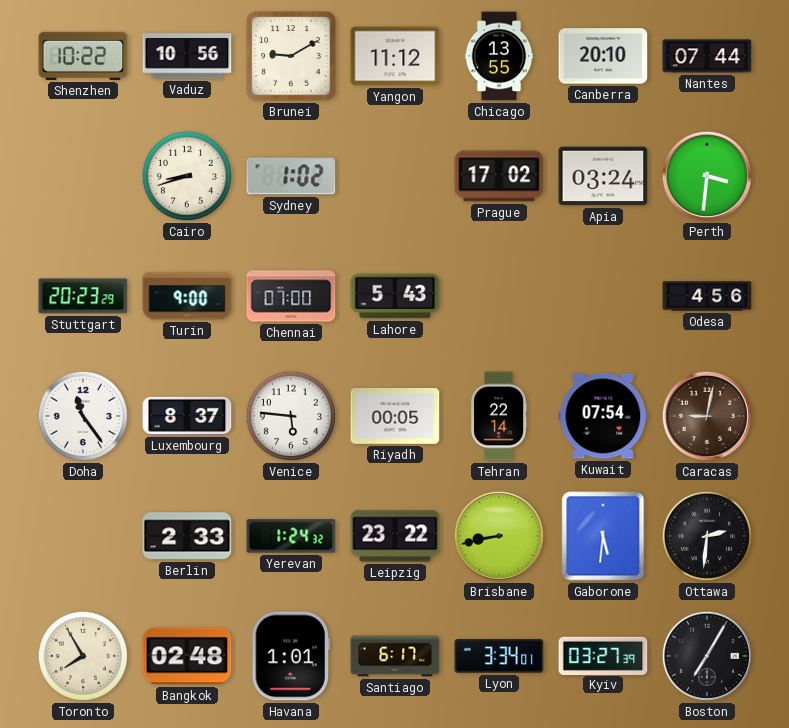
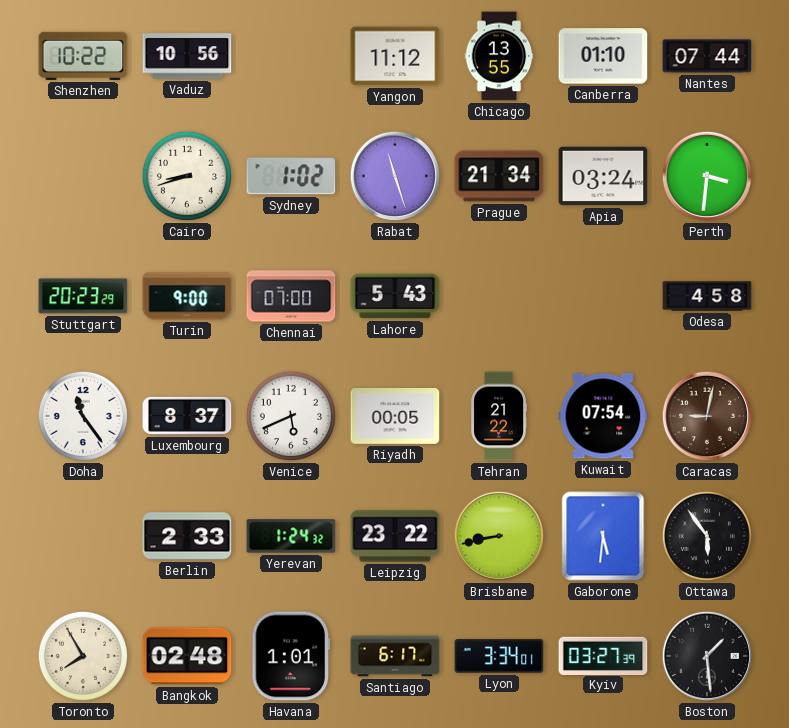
Brunei: 9:10 -> none
Canberra: 20:10 -> 01:10
Rabat: none -> 11:27
Prague: 17:02 -> 21:34
Odesa: 4:56 -> 4:58
Venice: 5:46 -> 5:41
Tehran: 22:14 -> 21:22
Ottawa: 2:31 -> 5:54
Boston: 7:05 -> 1:29
